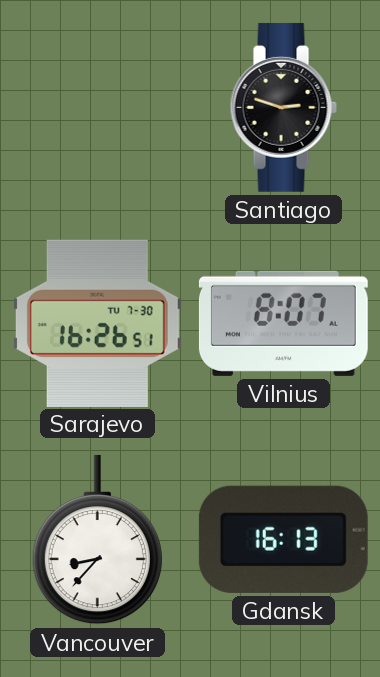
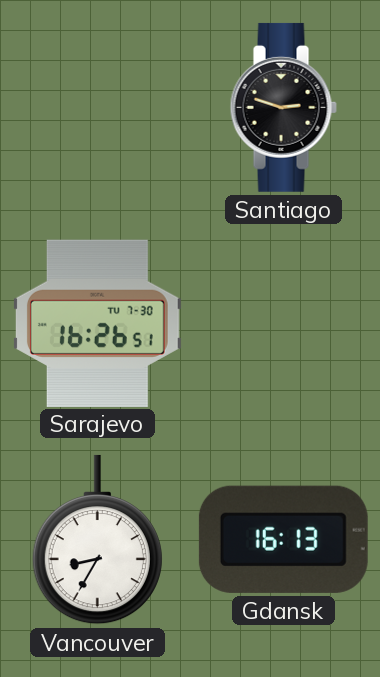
Vilnius: 8:07 -> none
Vancouver: 8:37 -> 8:35
